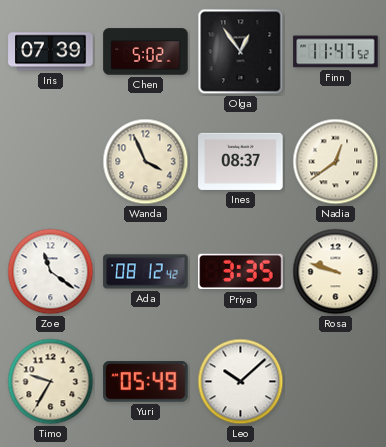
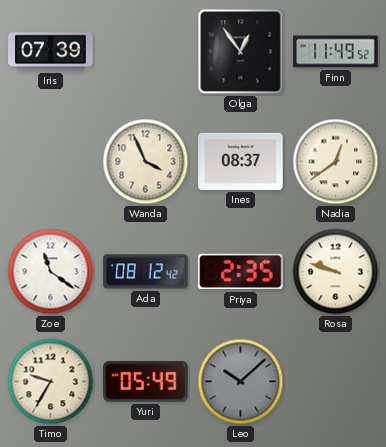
Chen: 5:02 -> none
Finn: 11:47 -> 11:49
Priya: 3:35 -> 2:35
Leo dial: white -> grey
